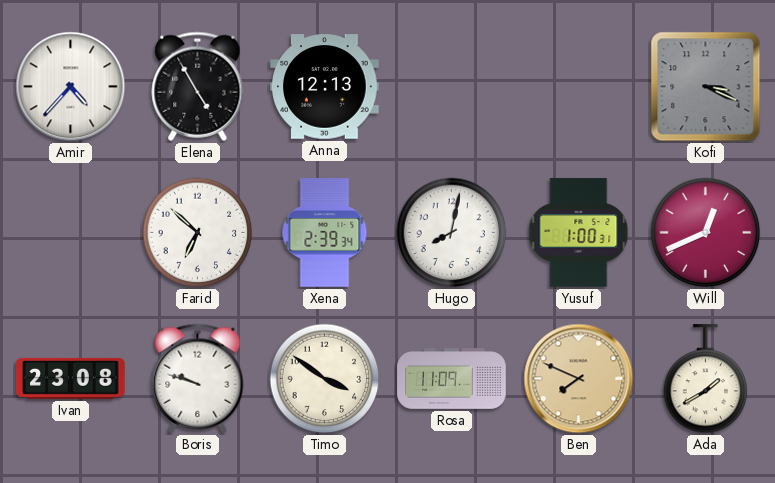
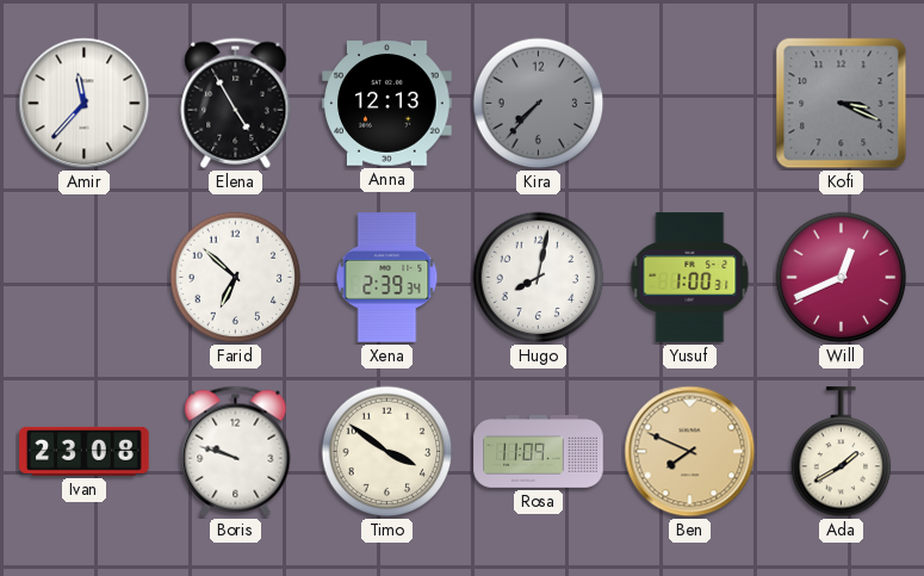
Amir: 4:37 -> 11:37
Kira: none -> 7:37
